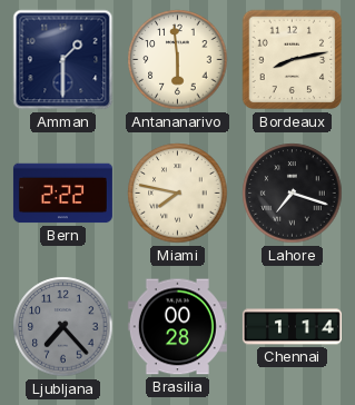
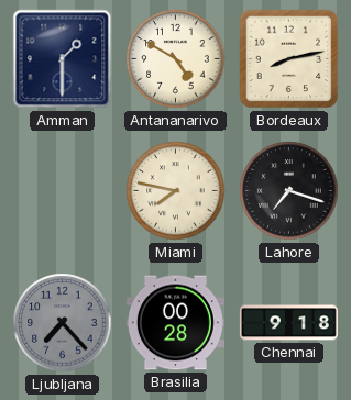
Antananarivo: 5:59 -> 4:50
Bern: 2:22 -> none
Chennai: 1:14 -> 9:18
